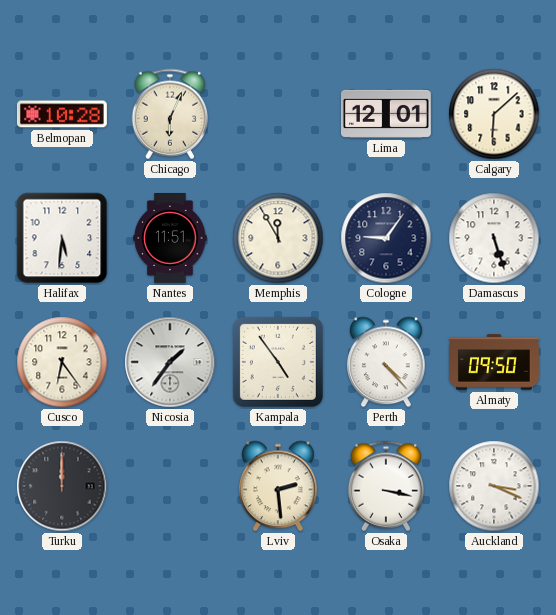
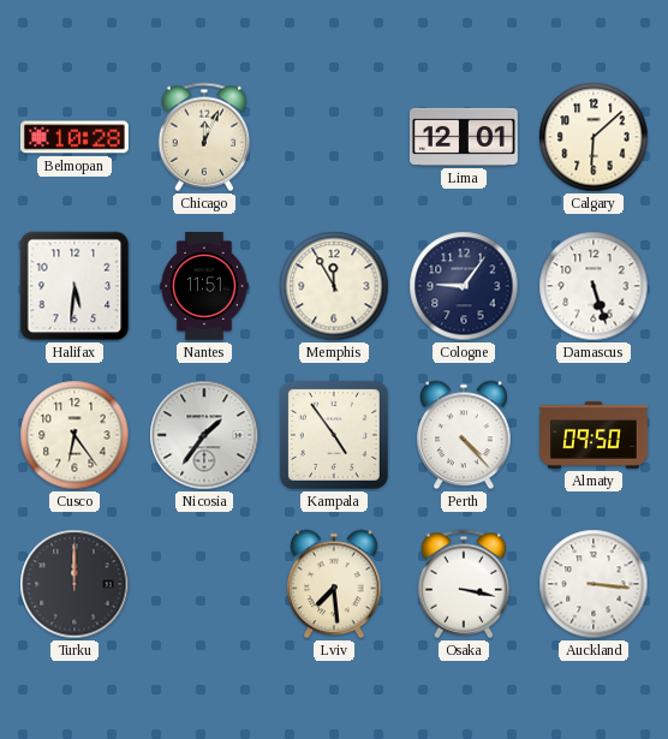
Chicago: 6:04 -> 12:04
Lviv: 2:29 -> 7:29
Auckland: 3:19 -> 3:16
